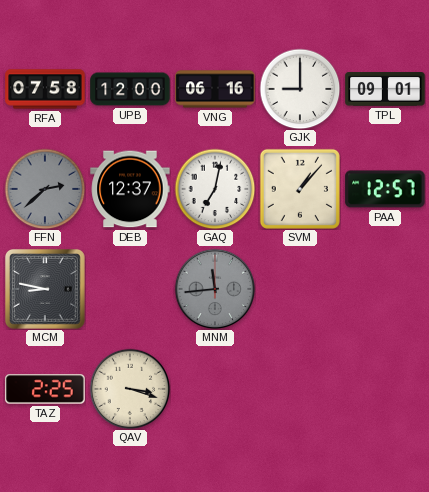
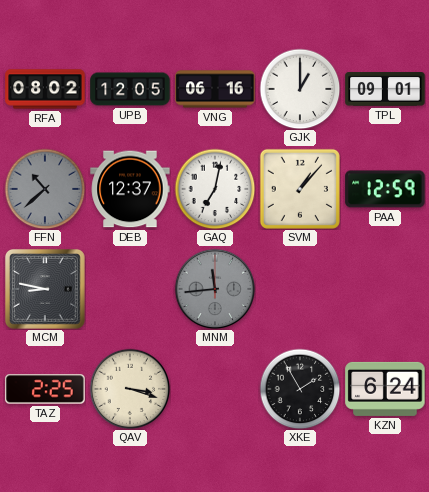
RFA: 07:58 -> 08:02
UPB: 12:00 -> 12:05
GJK: 9:00 -> 1:00
FFN: 2:38 -> 10:38
PAA: 12:57 -> 12:59
XKE: none -> 1:55
KZN: none -> 6:24
